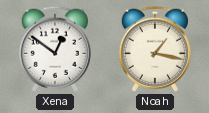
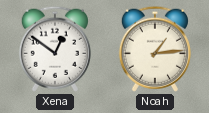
Noah: 1:17 -> 1:14
